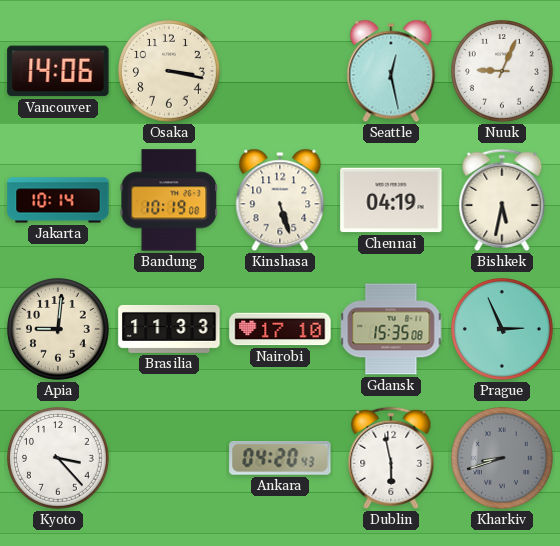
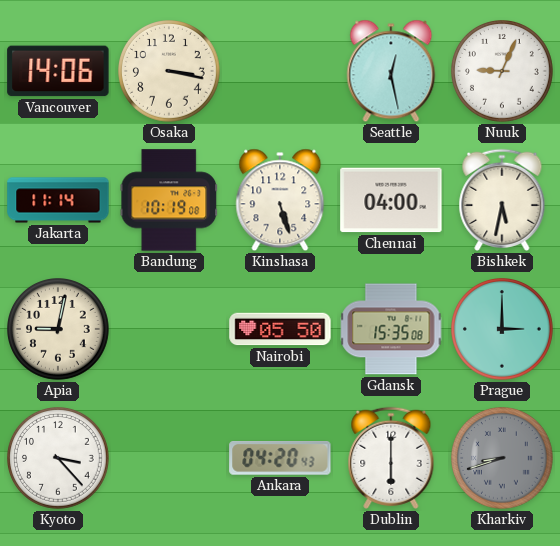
Jakarta: 10:14 -> 11:14
Chennai: 04:19 -> 04:00
Apia: 9:01 -> 9:02
Brasilia: 11:33 -> none
Nairobi: 17:10 -> 05:50
Prague: 2:56 -> 3:00
Dublin: 5:58 -> 6:00
